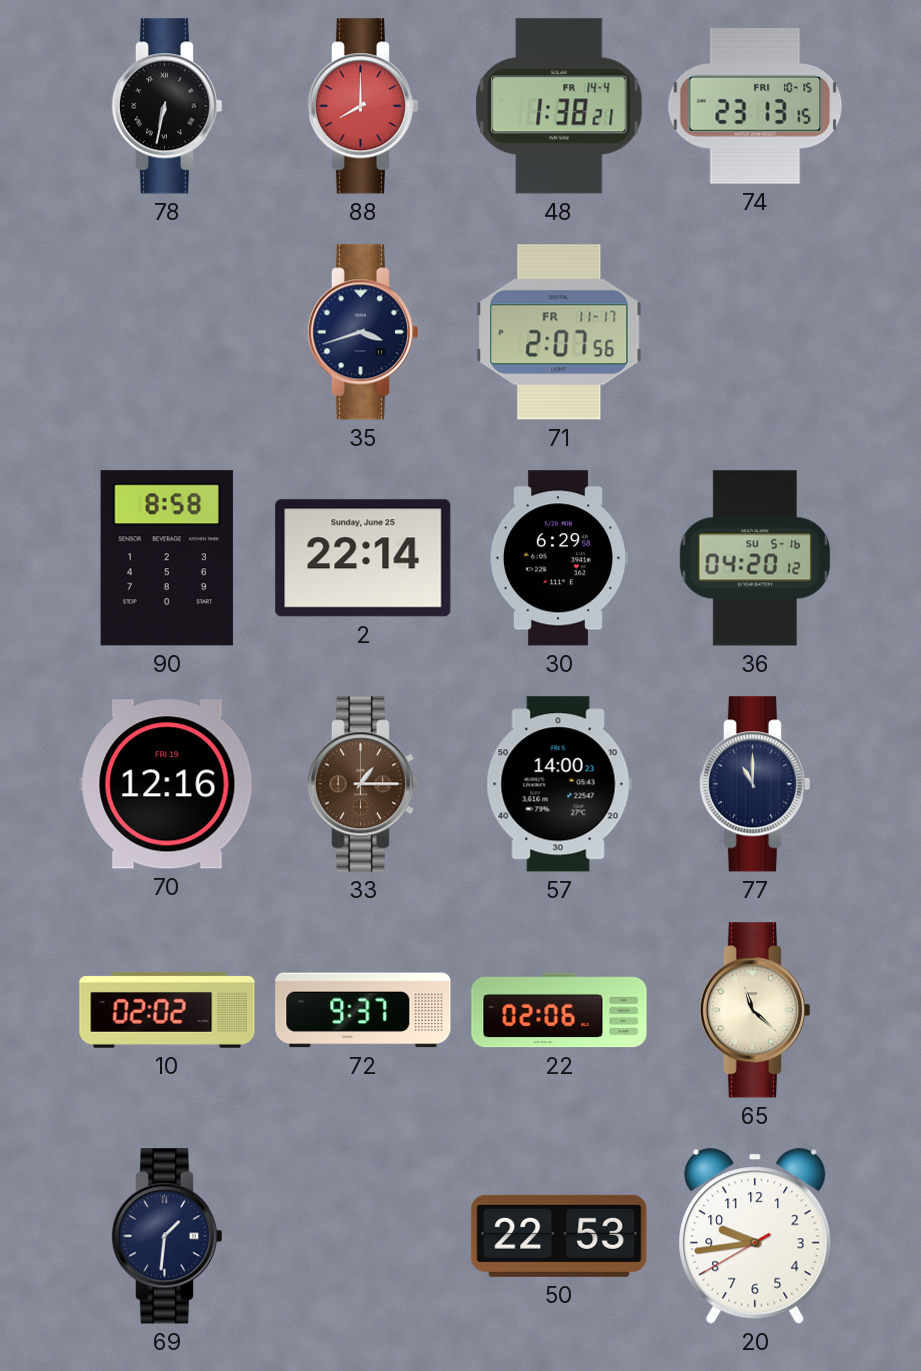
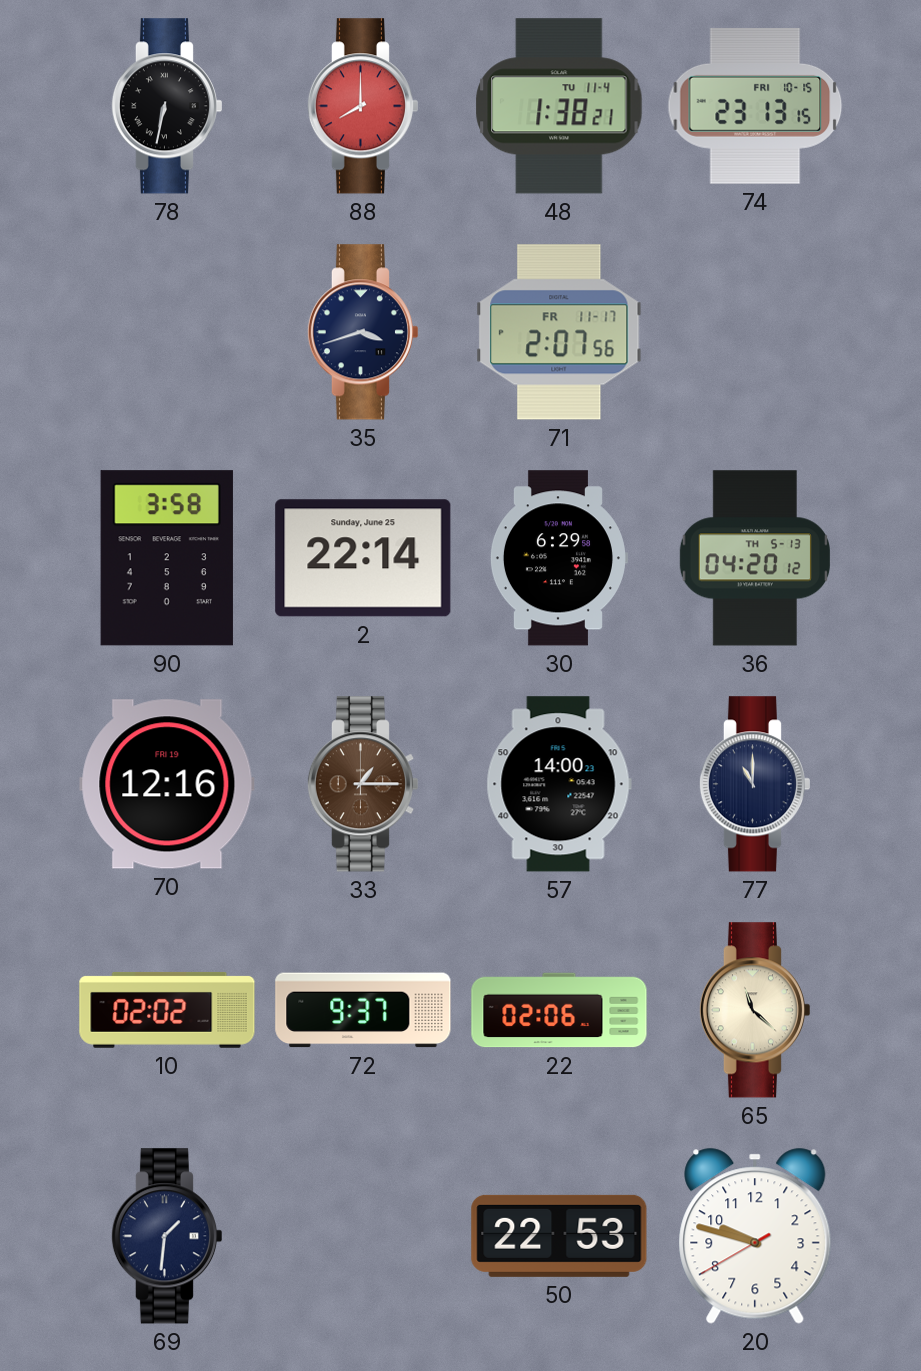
48 date: FR 14-4 -> TU 11-4
90: 8:58 -> 3:58
36 date: SU 5-16 -> TH 5-13
20: 9:43 -> 9:47
